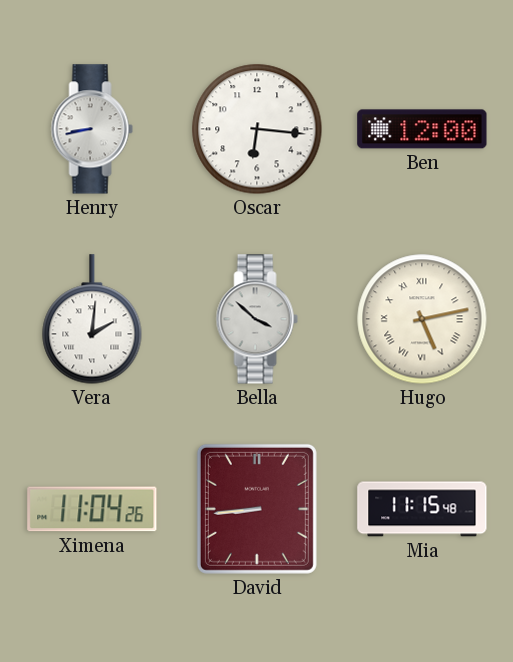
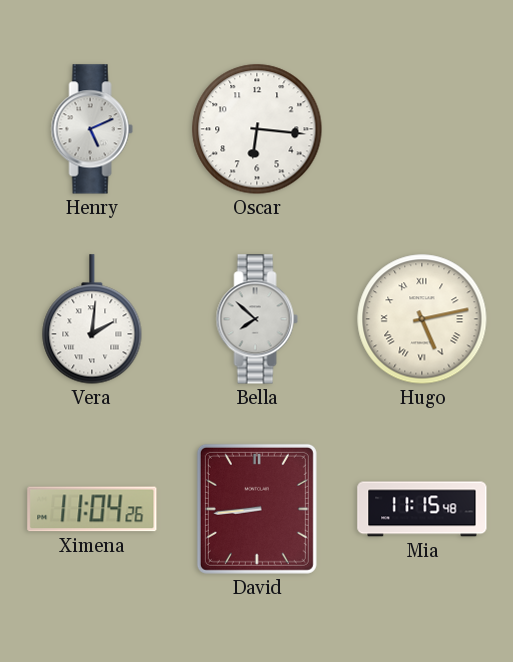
Henry: 8:43 -> 5:11
Ben: 12:00 -> none
Bella: 3:52 -> 7:52
